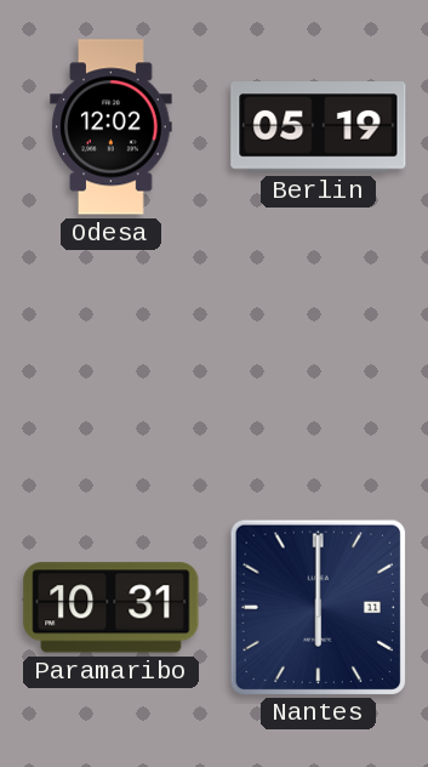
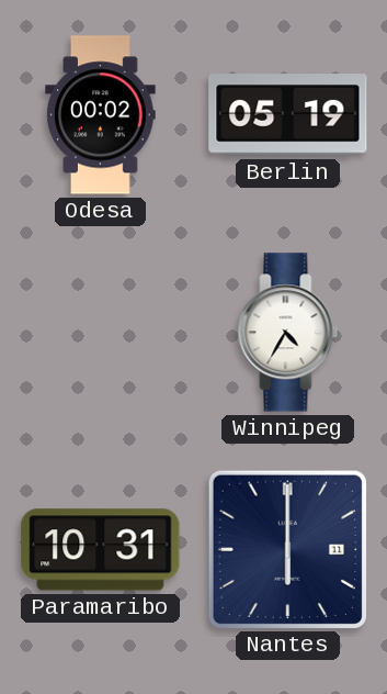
Odesa: 12:02 -> 00:02
Winnipeg: none -> 4:35
